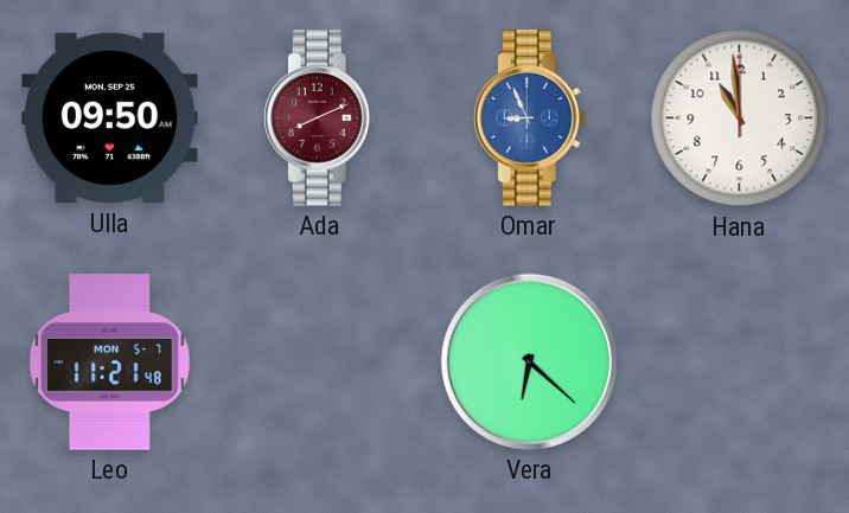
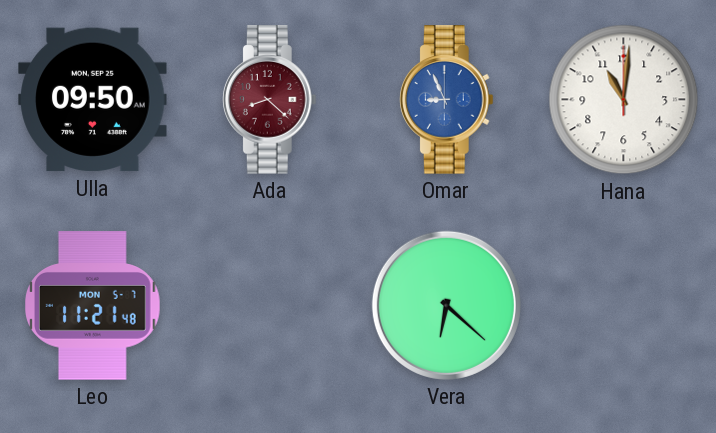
Ada: 8:11 -> 8:22
Hana: 10:59 -> 11:01
